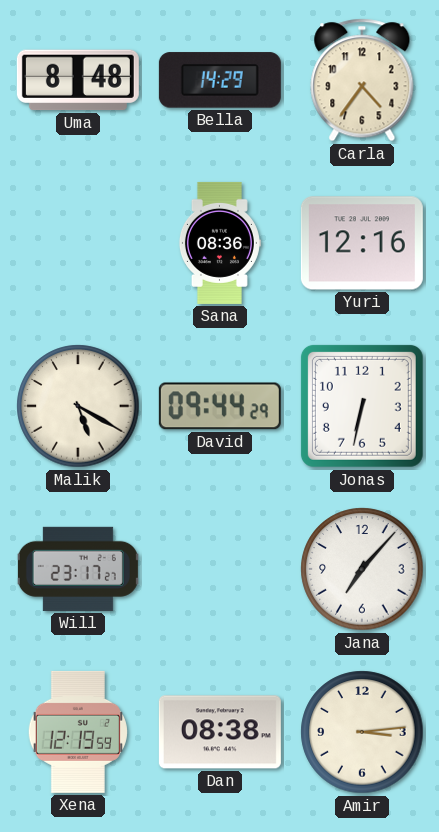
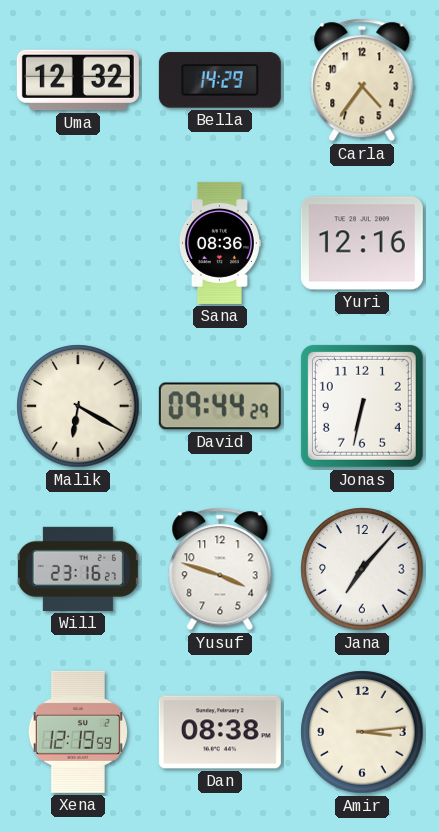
Uma: 8:48 -> 12:32
Malik: 5:20 -> 6:20
Will: 23:17 -> 23:16
Yusuf: none -> 3:48
